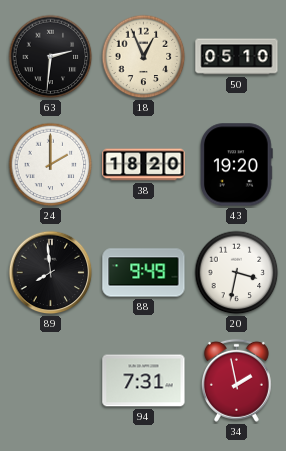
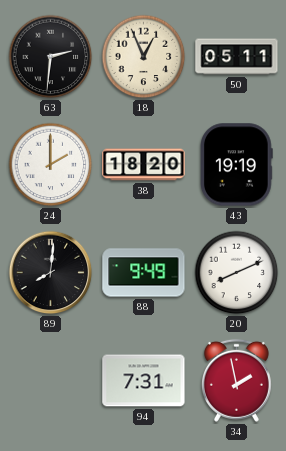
50: 05:10 -> 05:11
43: 19:20 -> 19:19
89: 7:59 -> 8:01
20: 3:32 -> 8:11
